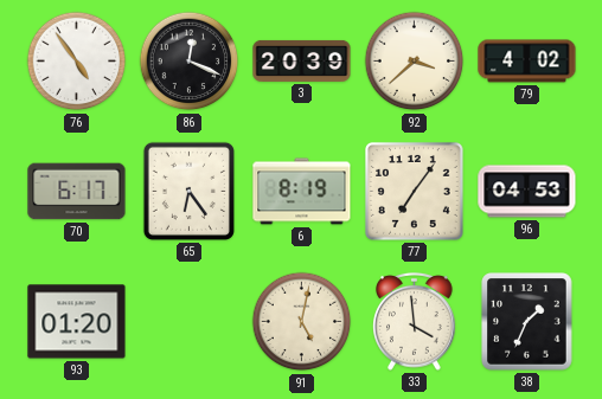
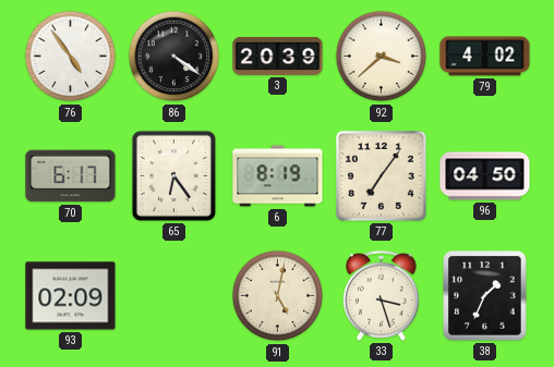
86: 12:19 -> 4:21
96: 04:53 -> 04:50
93: 01:20 -> 02:09
33: 3:59 -> 3:27
